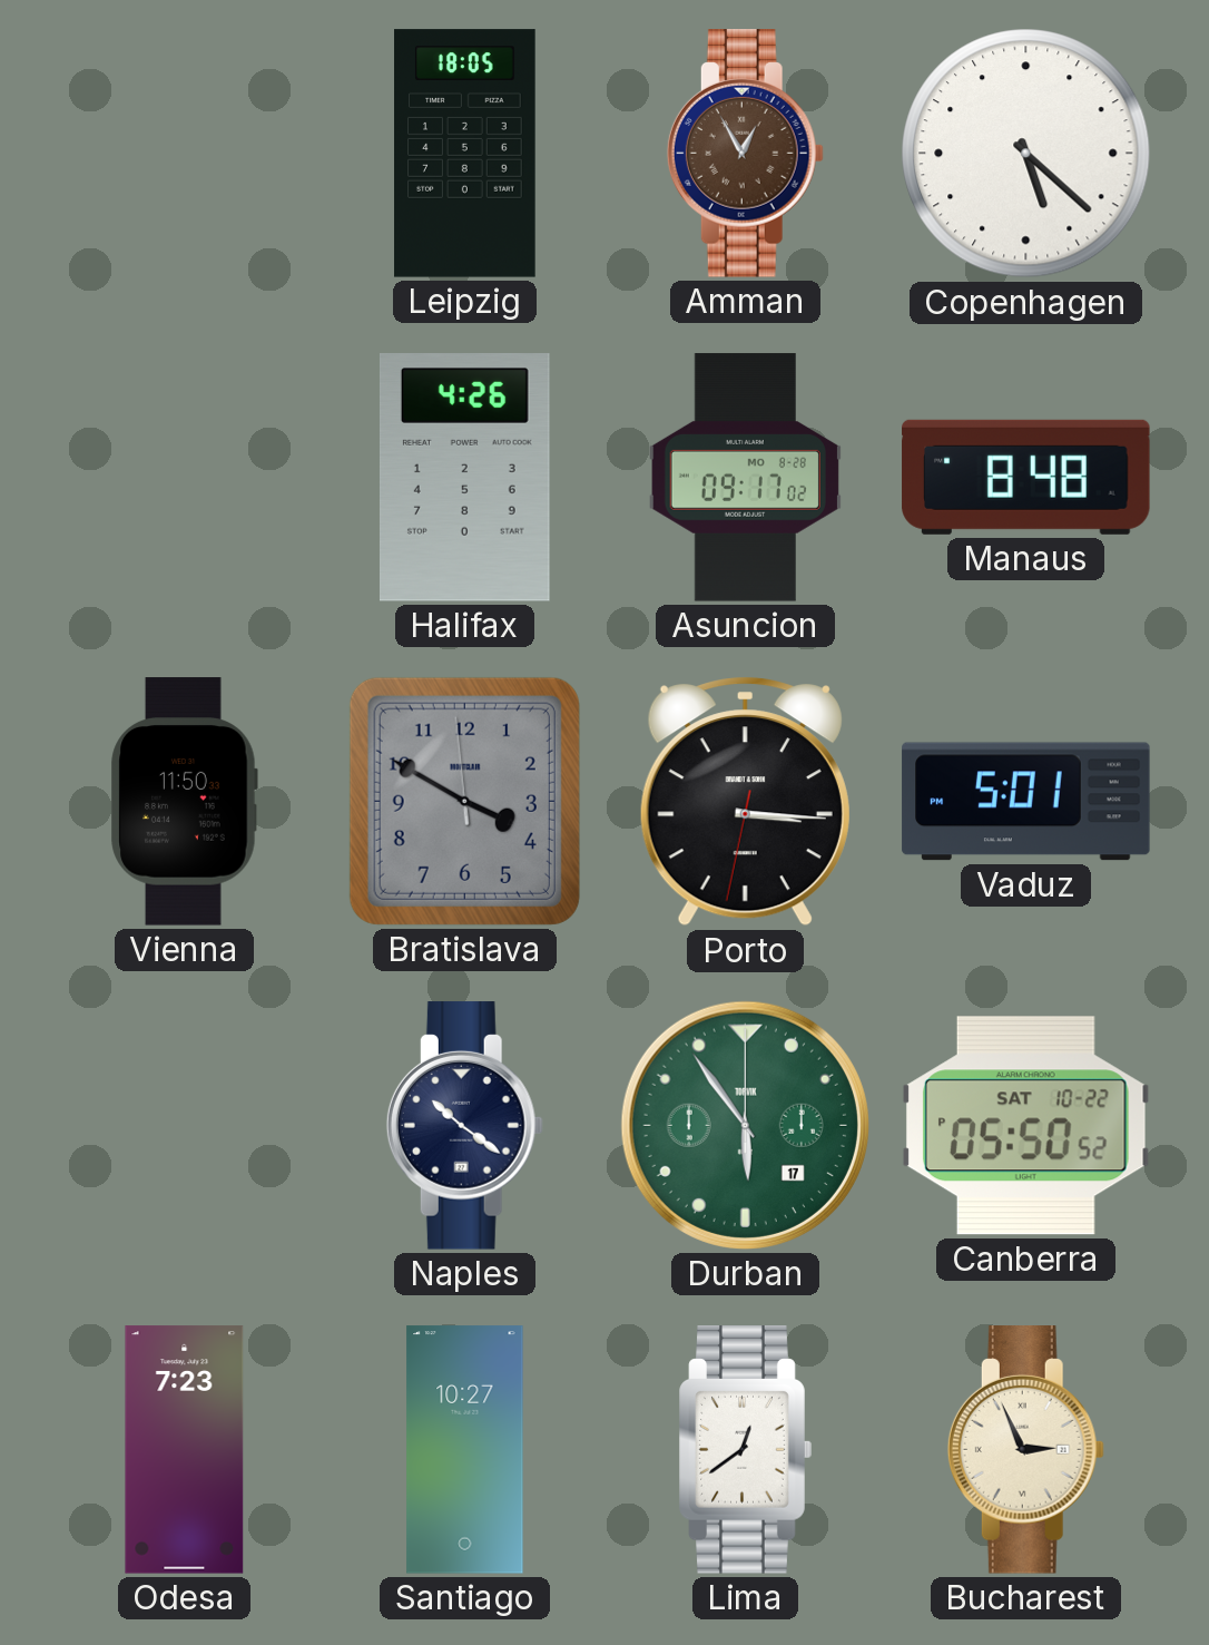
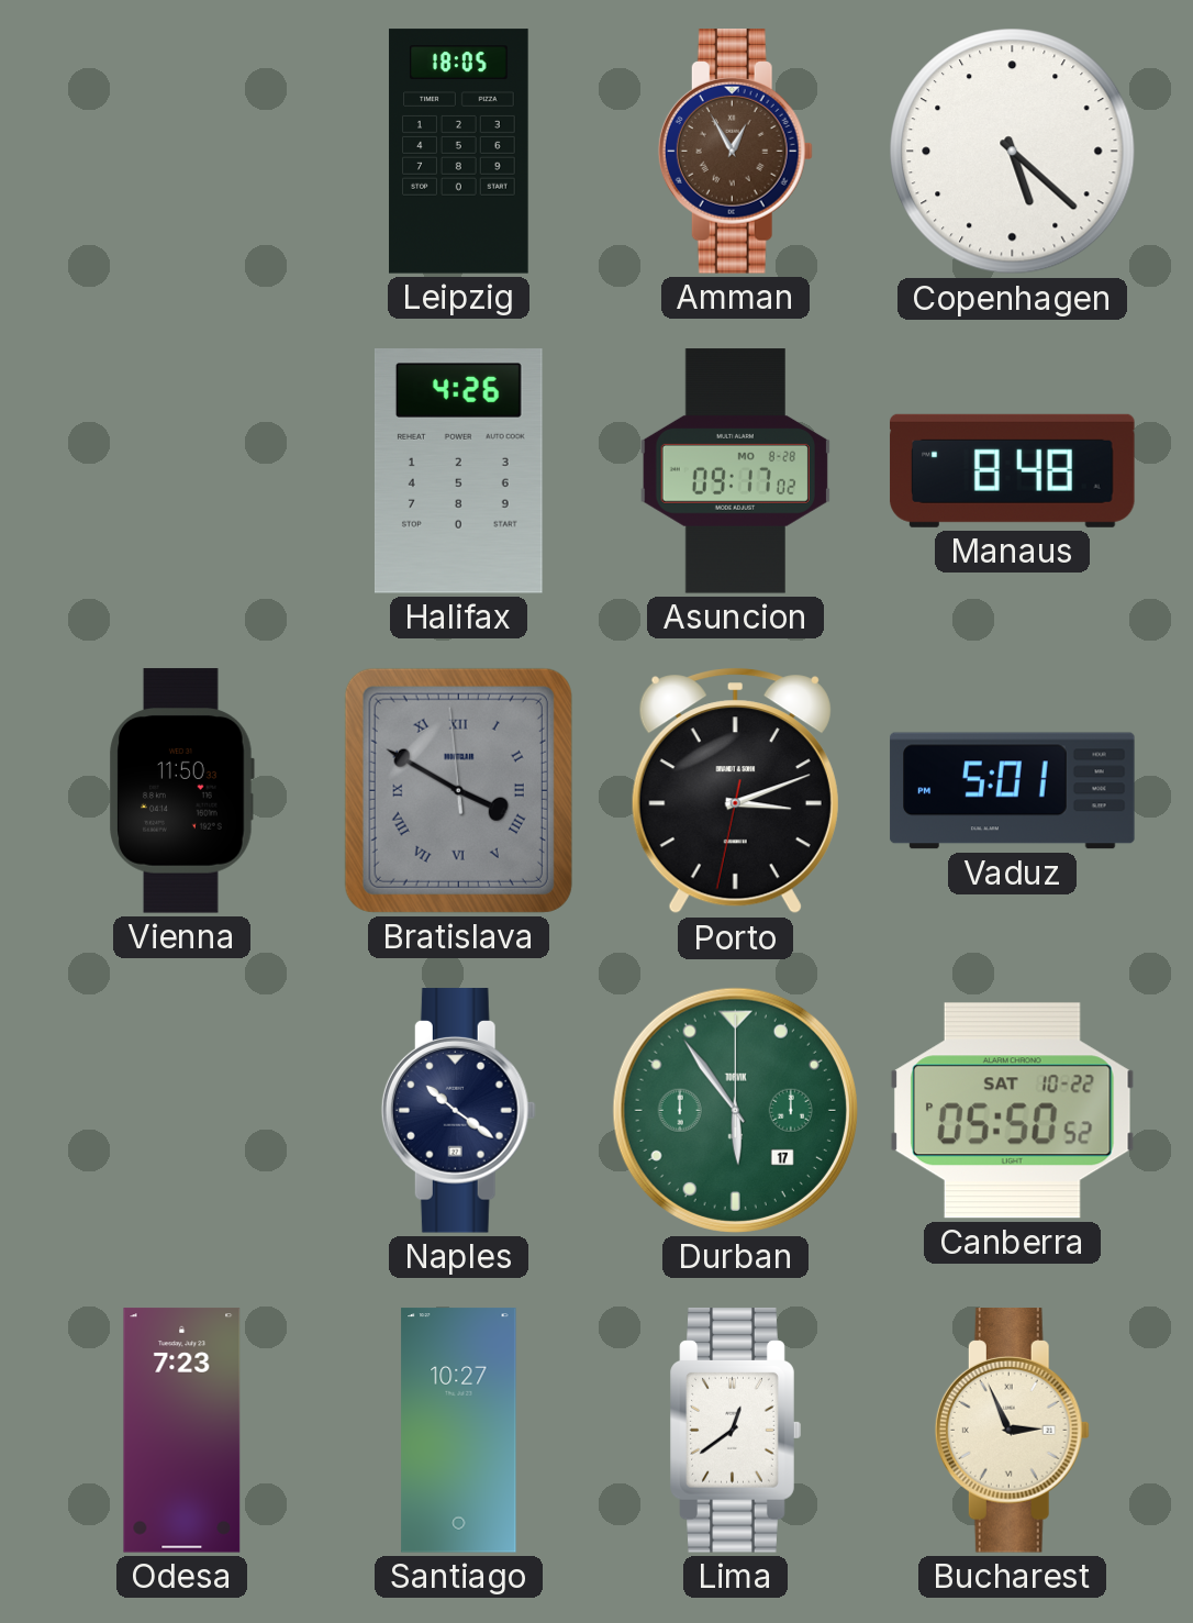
Bratislava numerals: Arabic -> Roman
Porto: 3:15 -> 3:11
